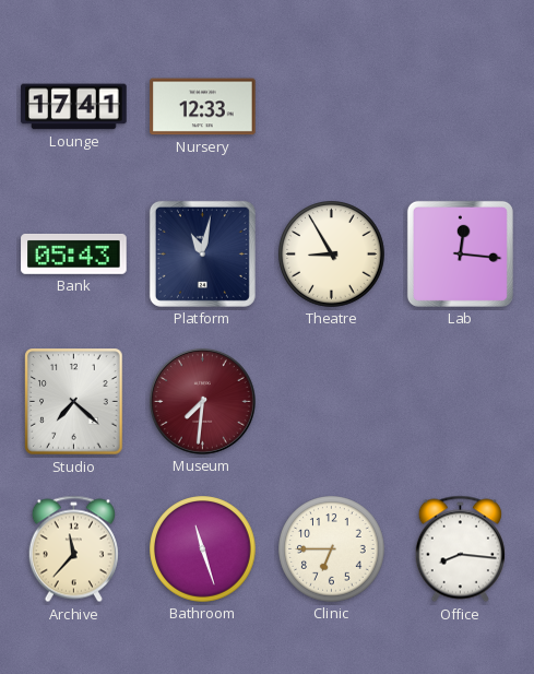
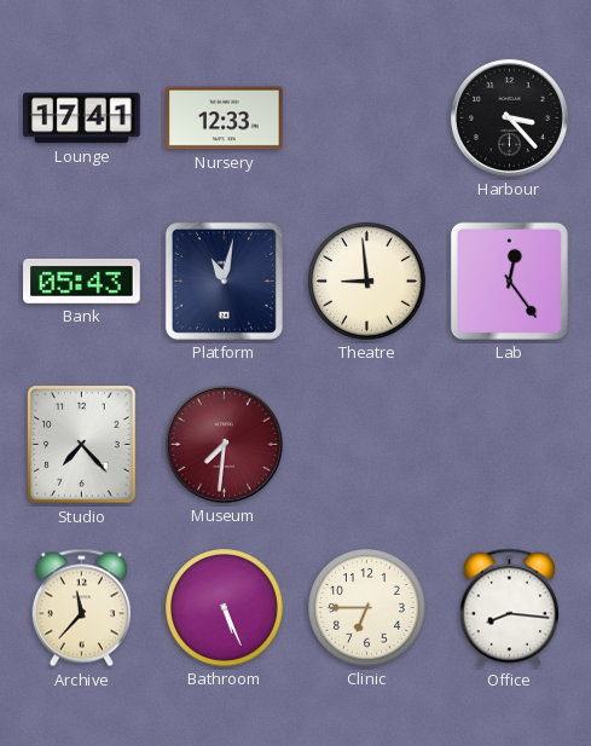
Harbour: none -> 3:23
Theatre: 8:55 -> 8:59
Lab: 12:16 -> 12:24
Studio: 7:22 -> 7:23
Bathroom: 11:27 -> 5:26
